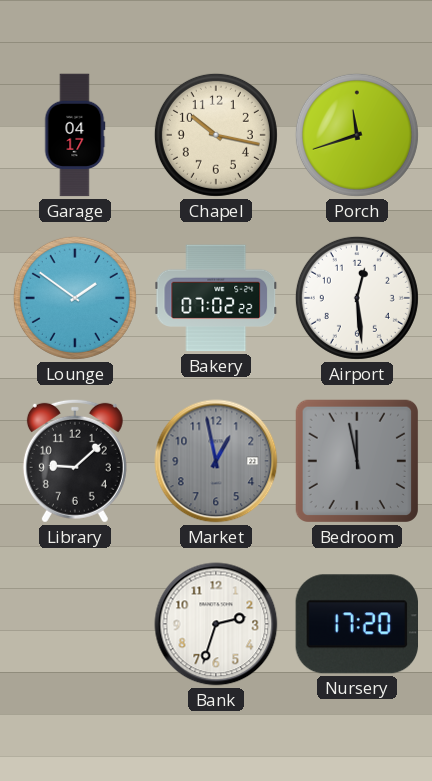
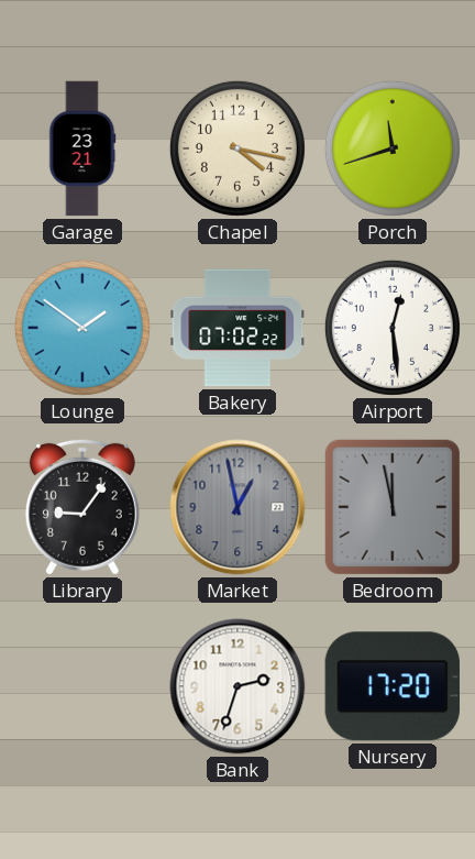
Garage: 04:17 -> 23:21
Chapel: 10:17 -> 4:17
Library: 9:08 -> 9:06
